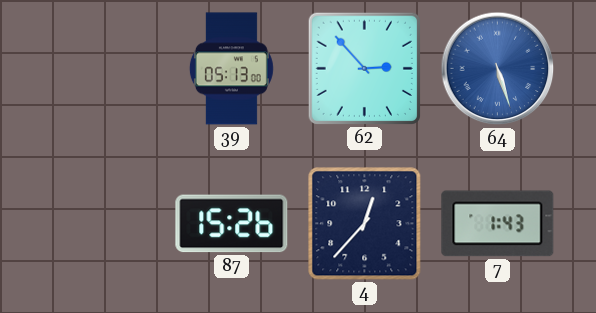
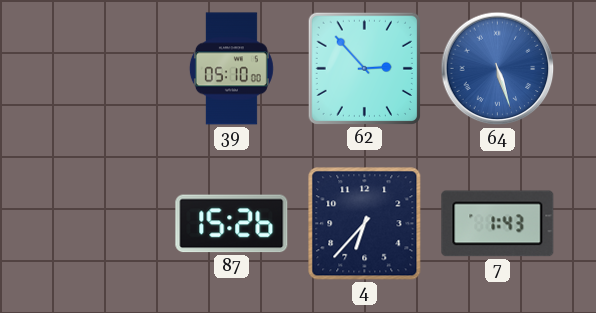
39: 05:13 -> 05:10
4: 12:37 -> 6:37
